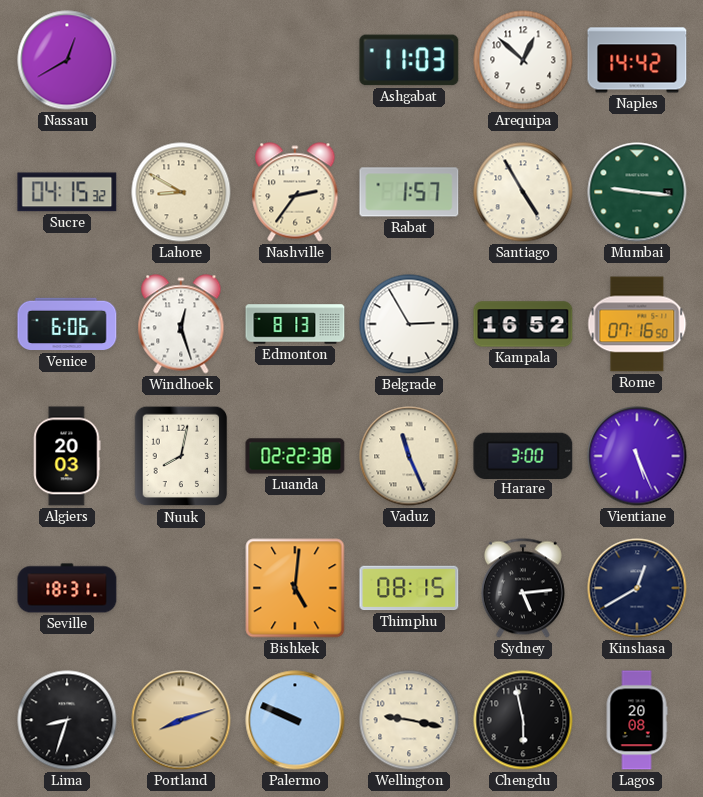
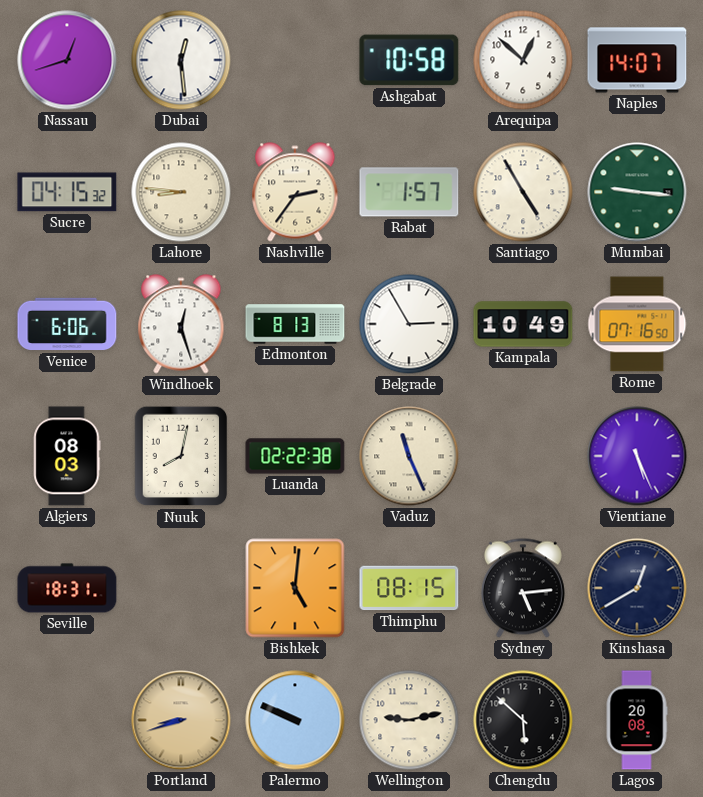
Nassau: 12:40 -> 12:42
Dubai: none -> 12:29
Ashgabat: 11:03 -> 10:58
Naples: 14:42 -> 14:07
Lahore: 8:50 -> 8:46
Kampala: 16:52 -> 10:49
Algiers: 20:03 -> 08:03
Harare: 3:00 -> none
Lima: 8:33 -> none
Portland: 8:12 -> 8:42
Wellington: 9:17 -> 9:13
Chengdu: 5:58 -> 5:52
